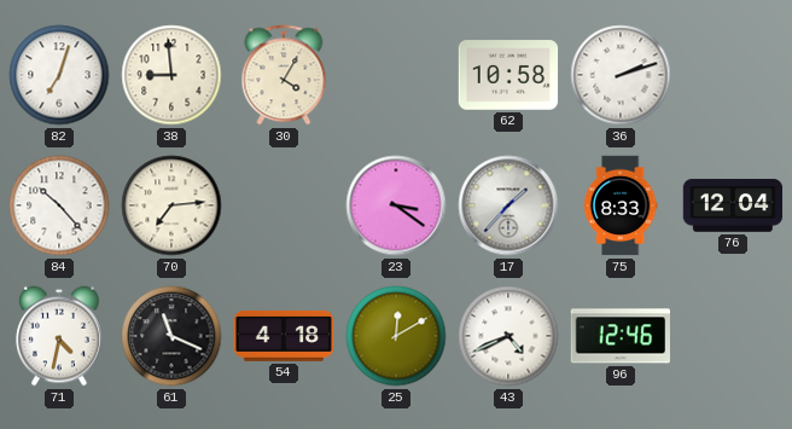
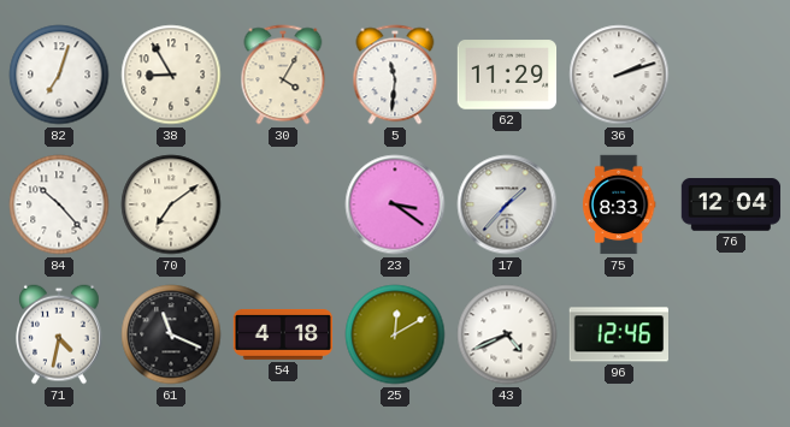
38: 8:59 -> 8:55
5: none -> 11:31
62: 10:58 -> 11:29
70: 7:14 -> 7:09
